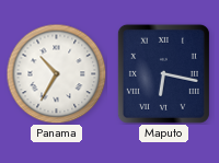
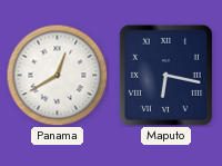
Panama: 10:35 -> 12:40
